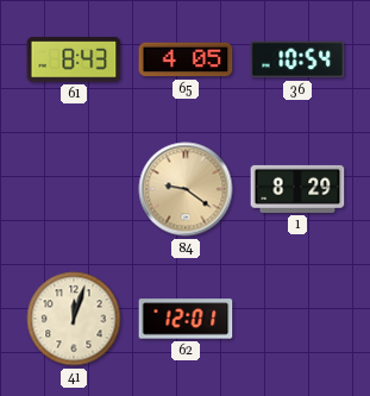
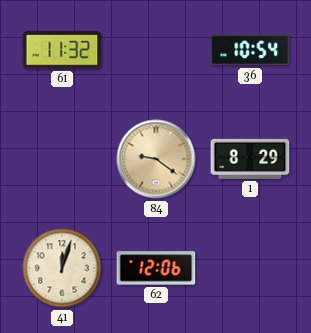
61: 8:43 -> 11:32
65: 4:05 -> none
62: 12:01 -> 12:06
